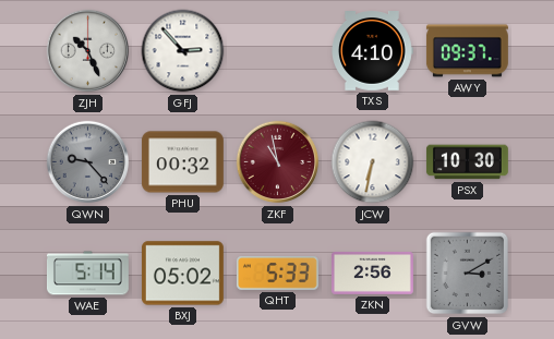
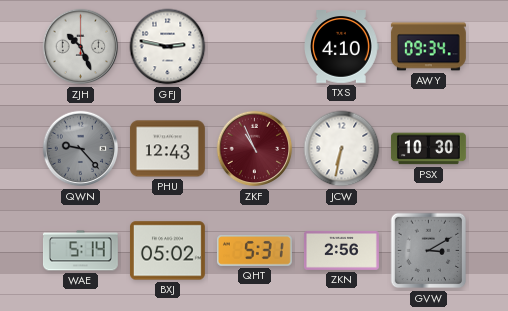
GFJ: 2:53 -> 2:47
AWY: 09:37 -> 09:34
PHU: 00:32 -> 12:43
ZKF: 10:58 -> 10:56
QHT: 5:33 -> 5:31
